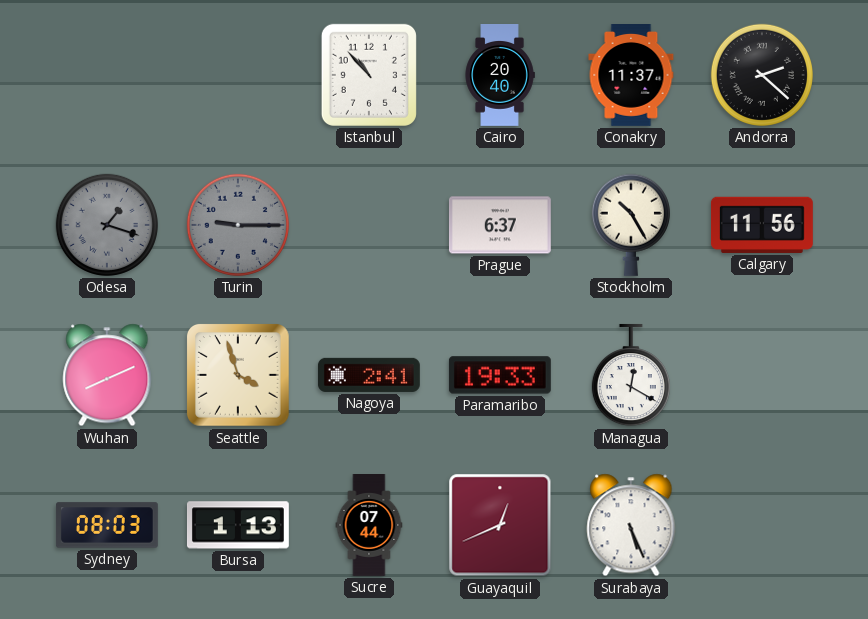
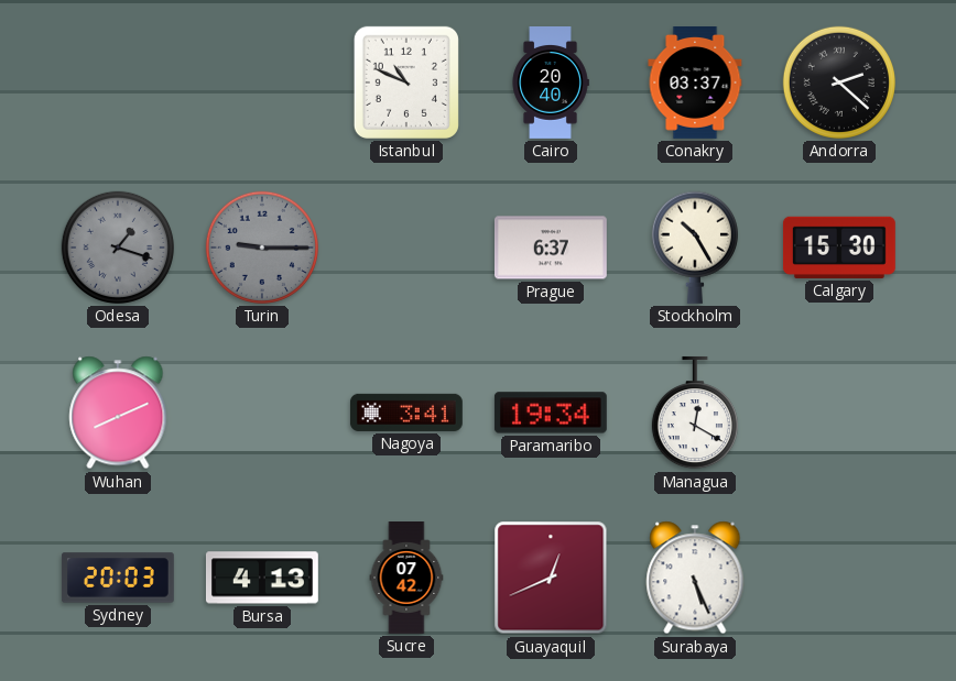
Istanbul: 10:53 -> 10:49
Conakry: 11:37 -> 03:37
Calgary: 11:56 -> 15:30
Seattle: 3:57 -> none
Nagoya: 2:41 -> 3:41
Paramaribo: 19:33 -> 19:34
Sydney: 08:03 -> 20:03
Bursa: 1:13 -> 4:13
Sucre: 07:44 -> 07:42
